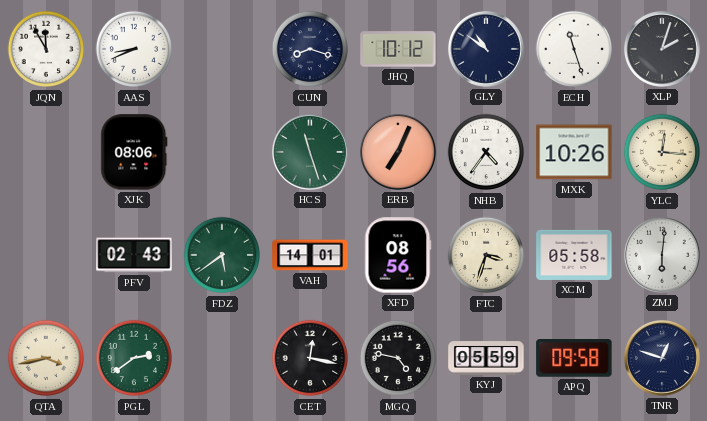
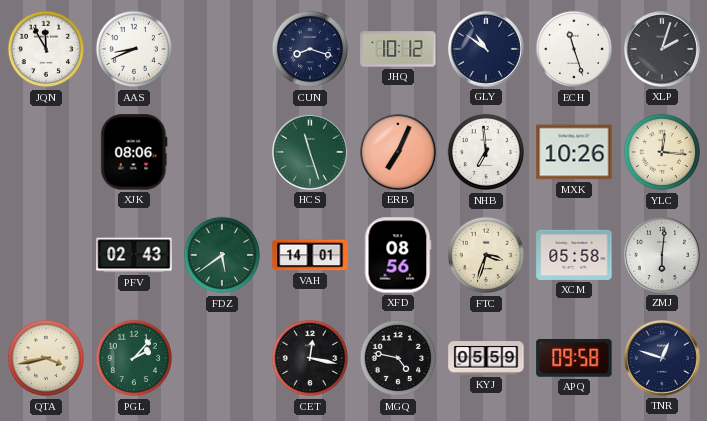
NHB: 4:36 -> 6:59
PGL: 2:39 -> 2:07
